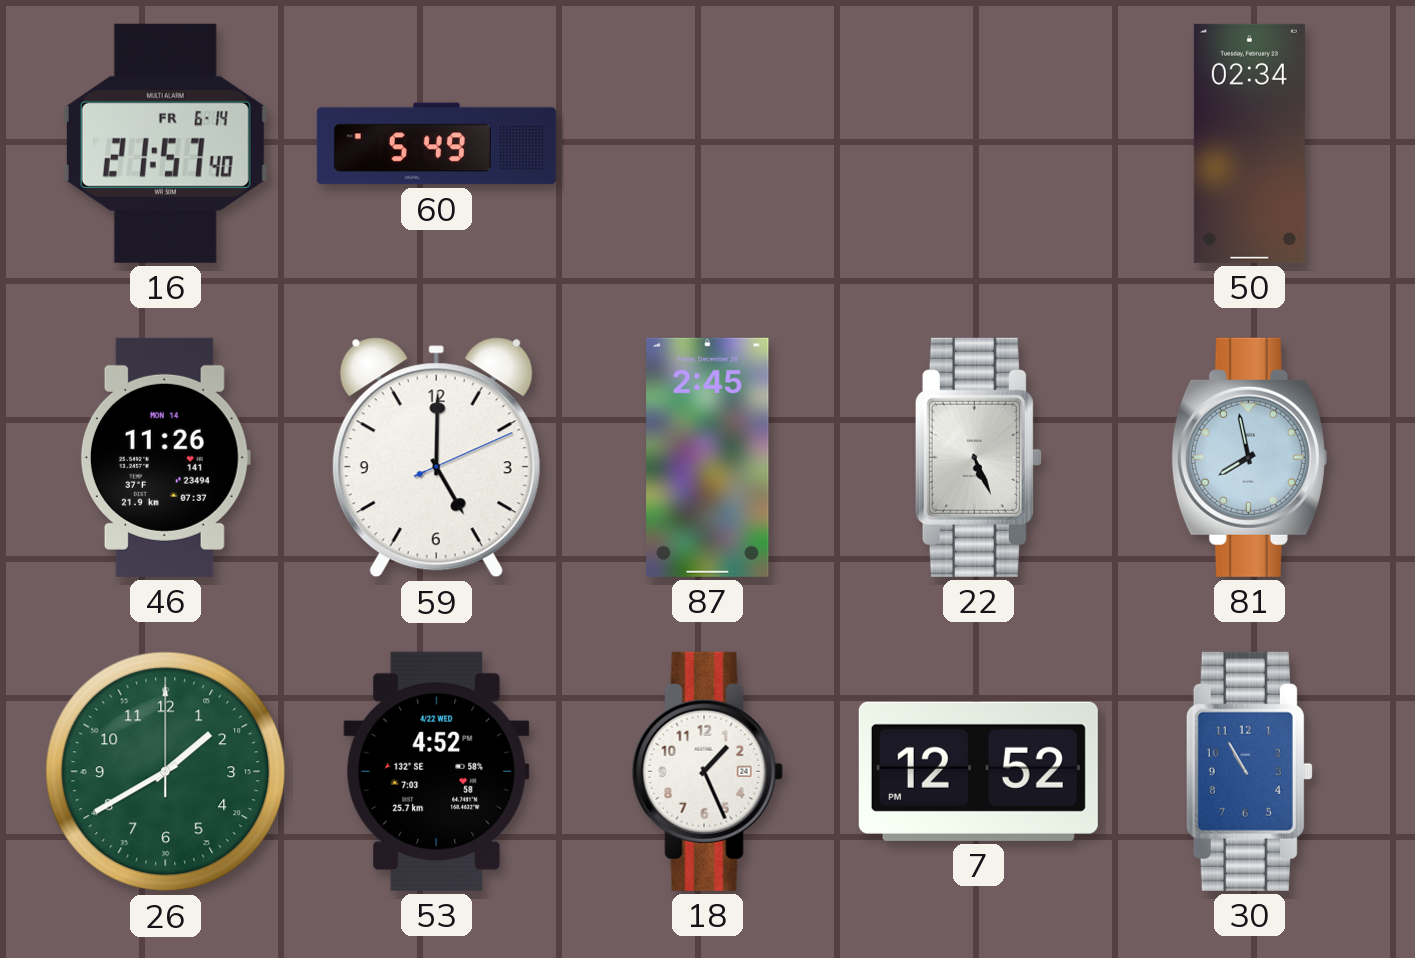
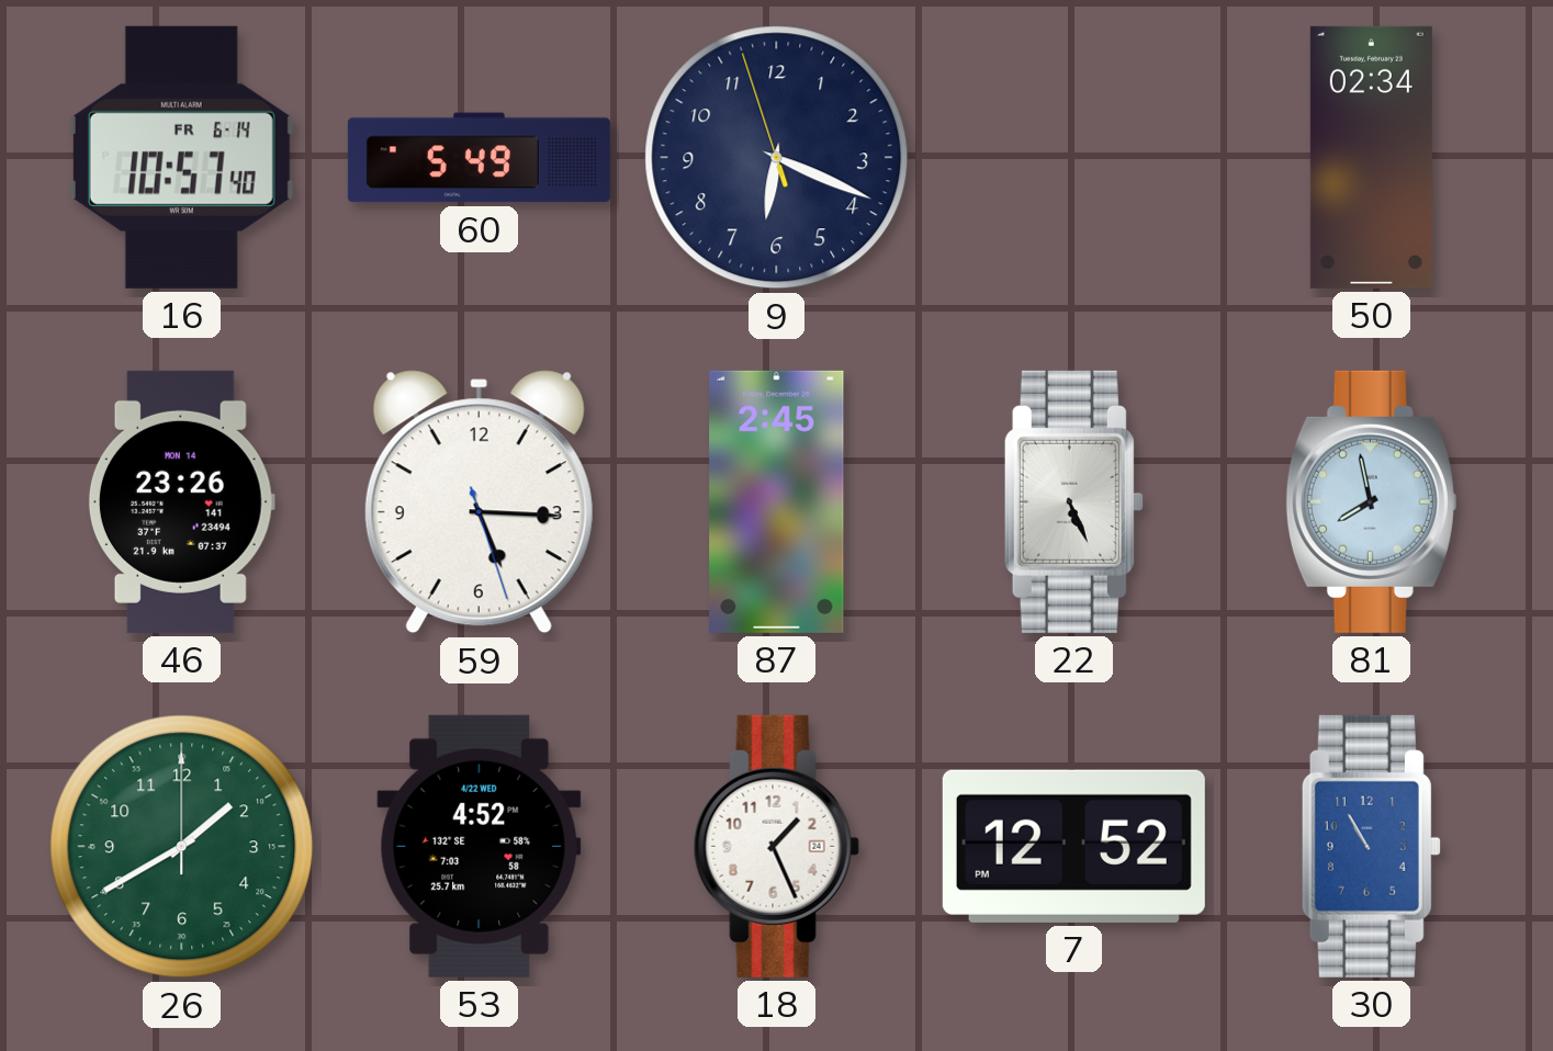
16: 21:57 -> 10:57
9: none -> 6:18
46: 11:26 -> 23:26
59: 5:00 -> 5:15
